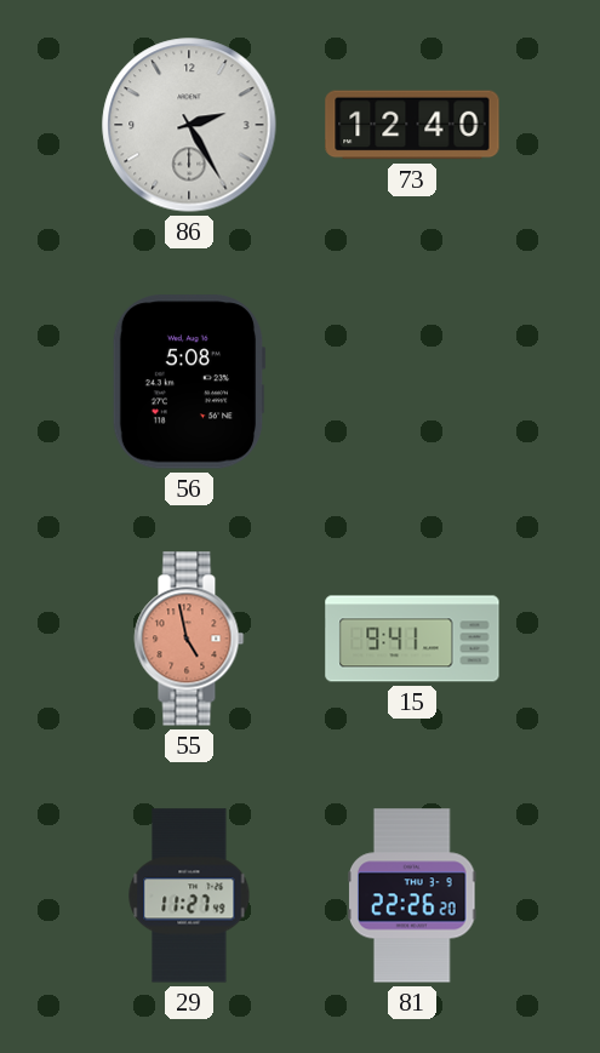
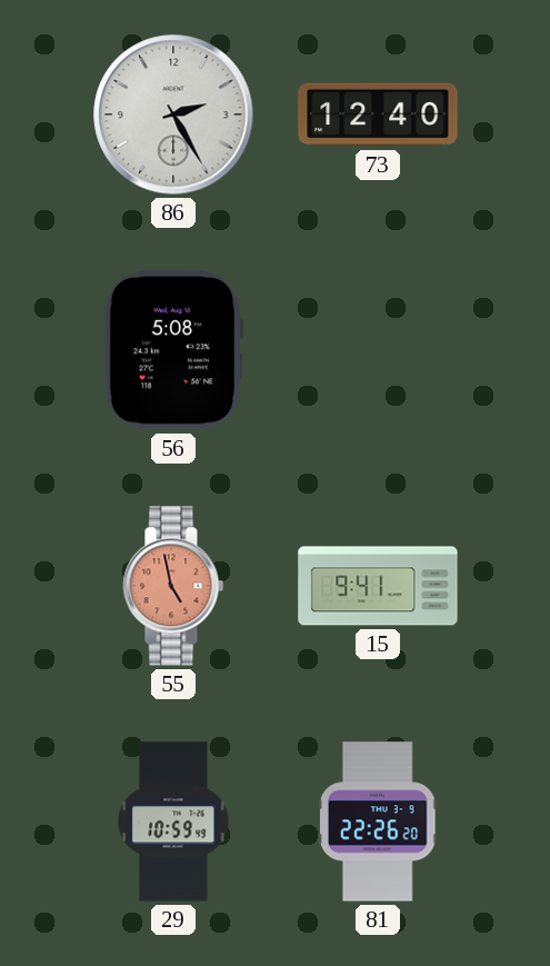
29: 11:27 -> 10:59
